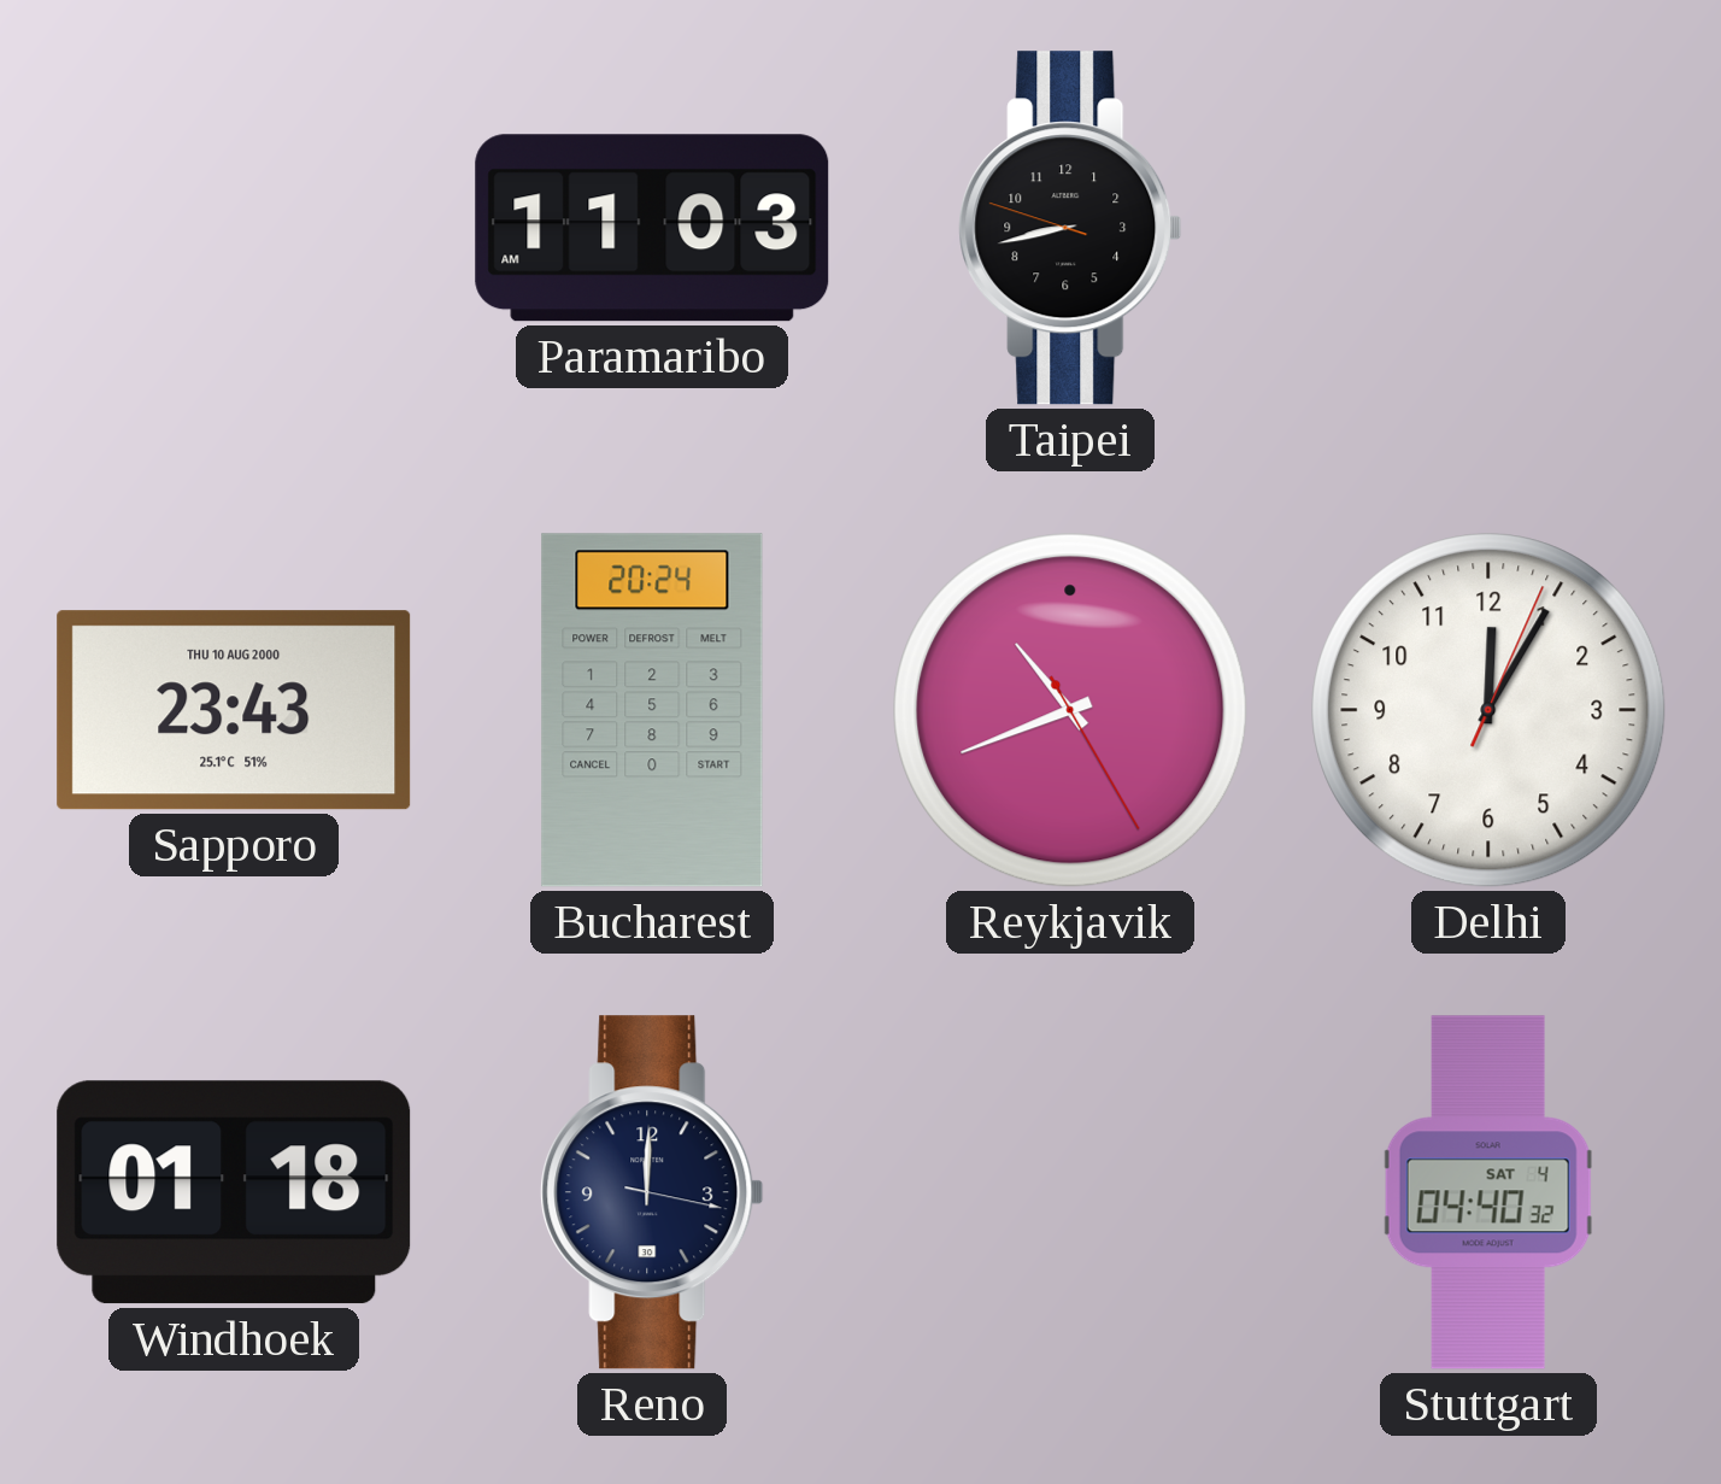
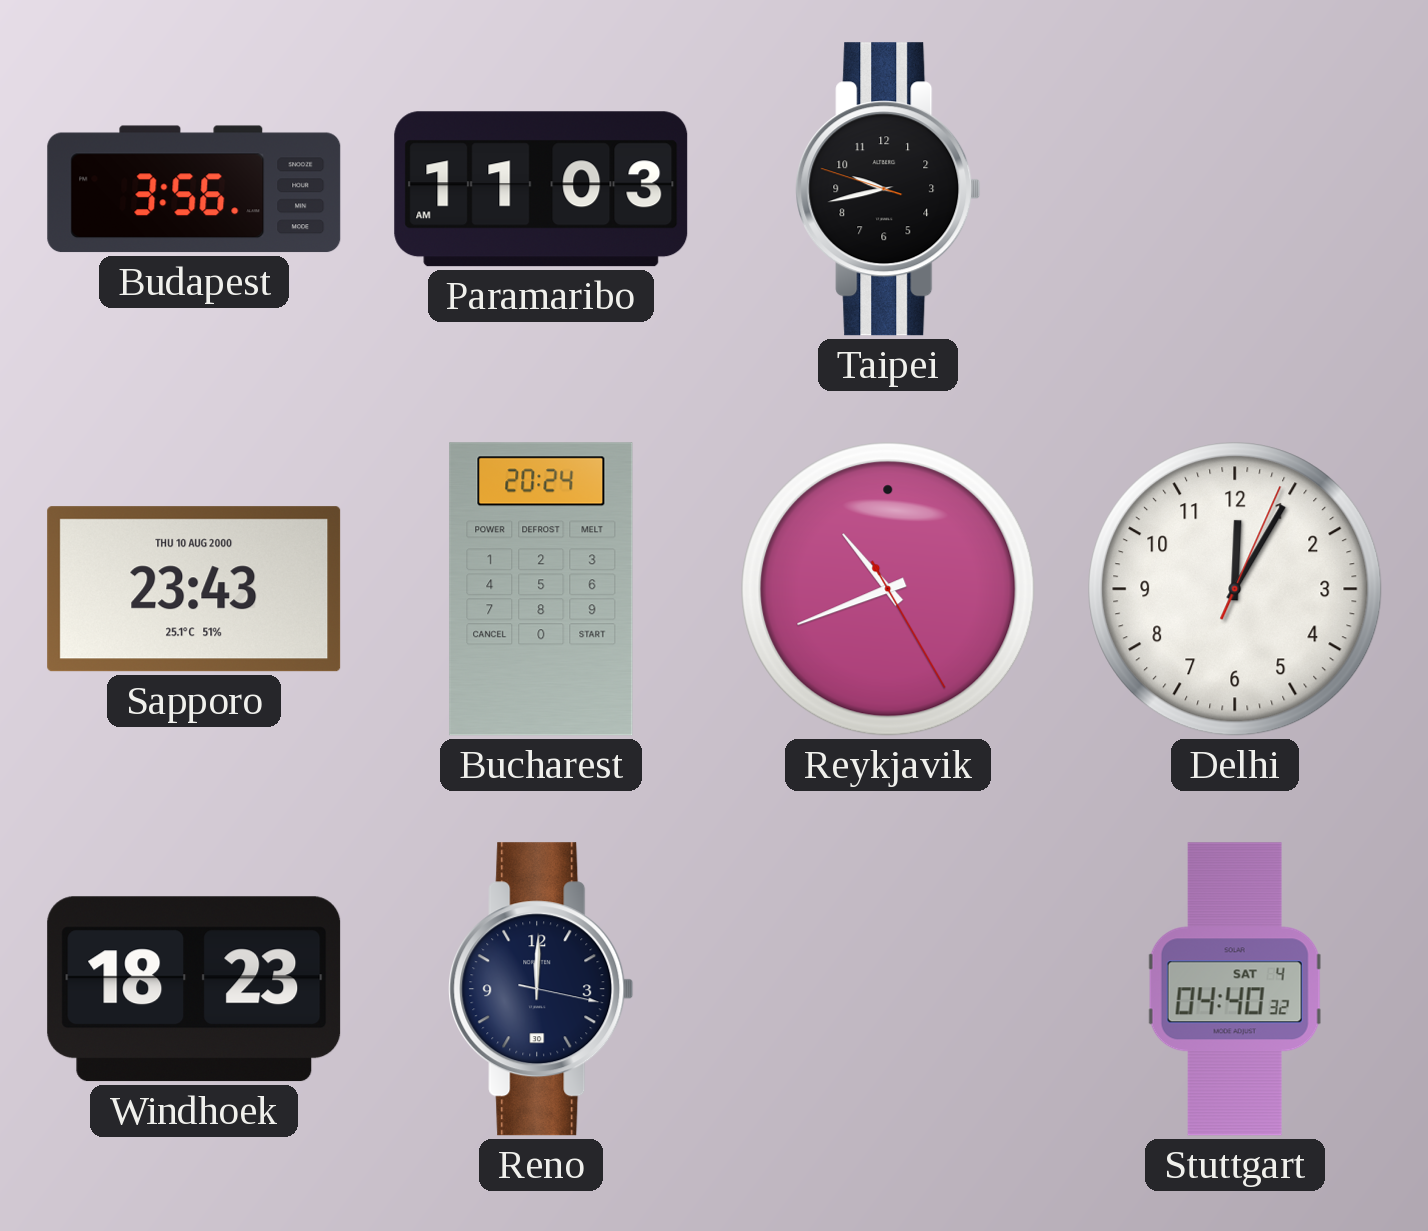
Budapest: none -> 3:56
Taipei: 8:42 -> 9:42
Windhoek: 01:18 -> 18:23
